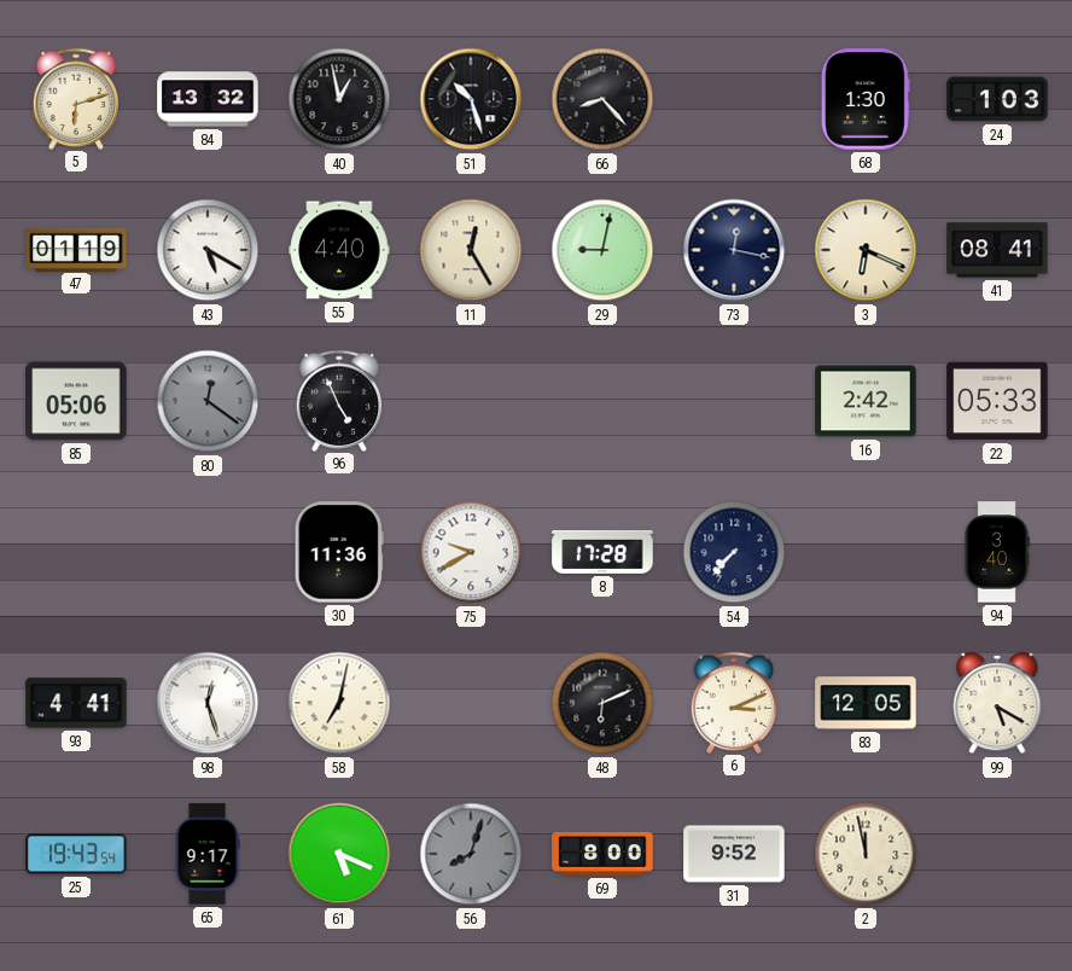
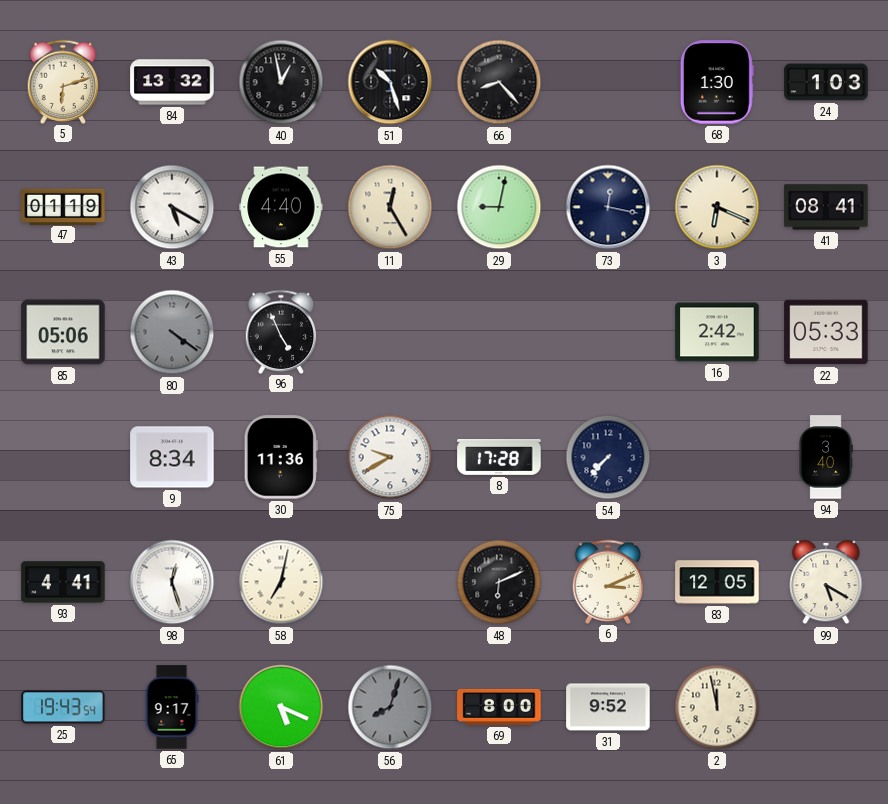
80: 12:21 -> 4:21
9: none -> 8:34
